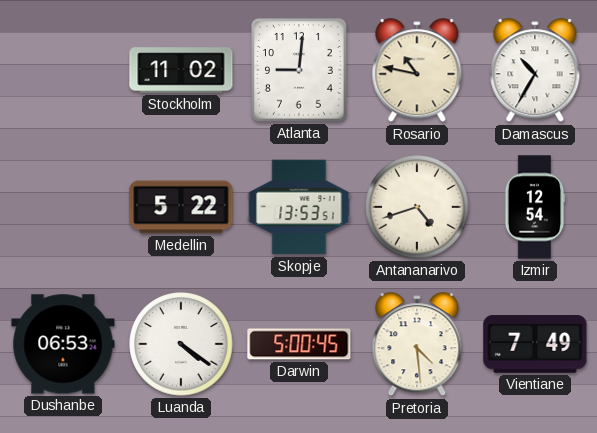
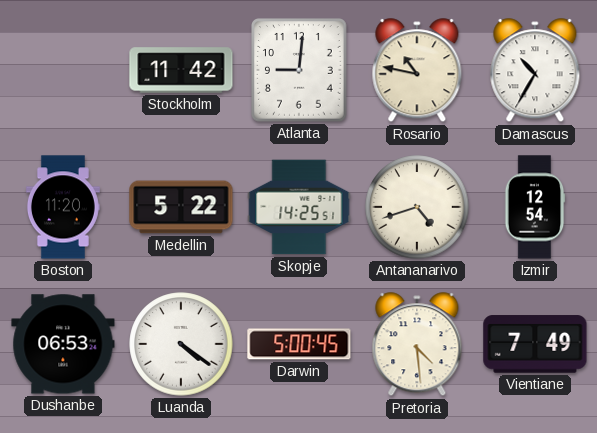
Stockholm: 11:02 -> 11:42
Boston: none -> 11:20
Skopje: 13:53 -> 14:25
